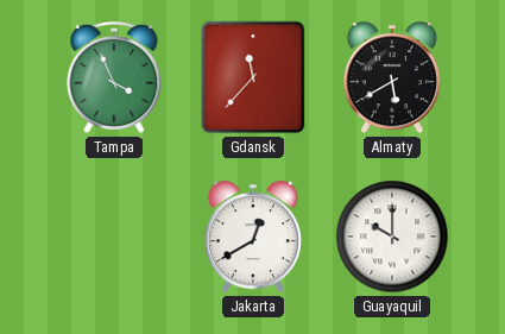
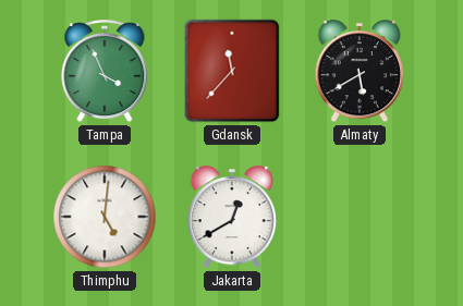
Thimphu: none -> 5:01
Guayaquil: 10:00 -> none
